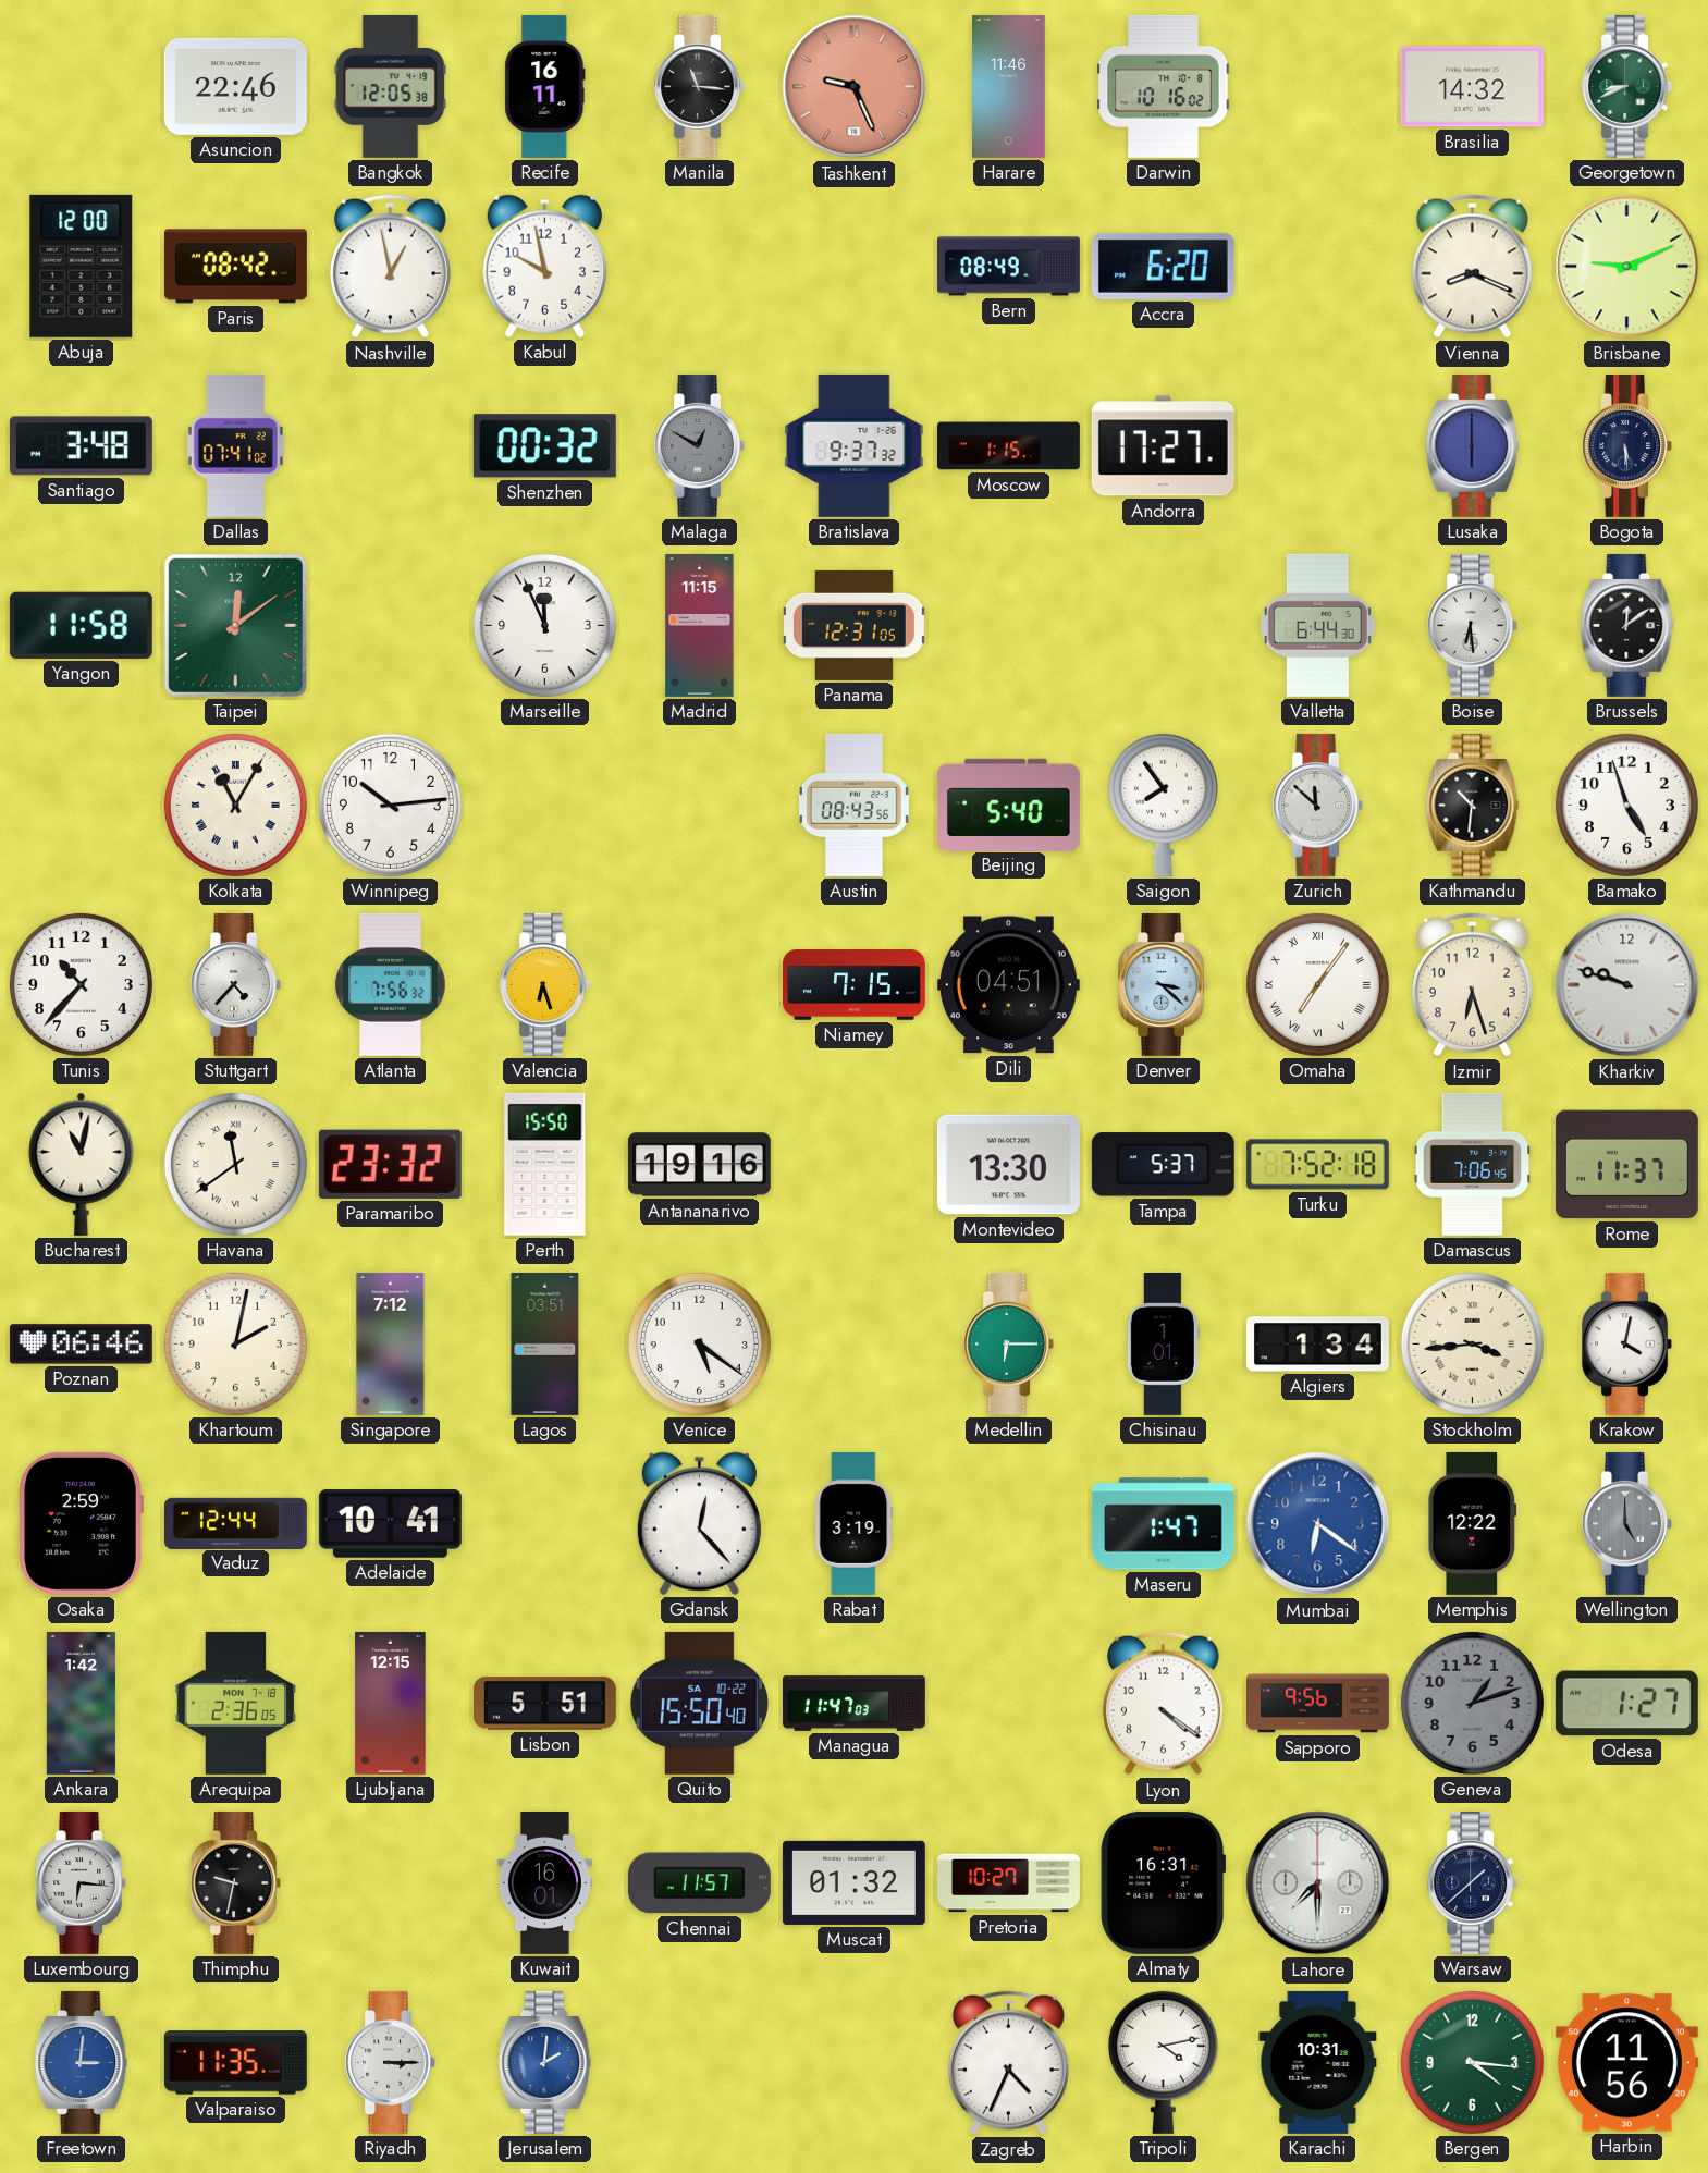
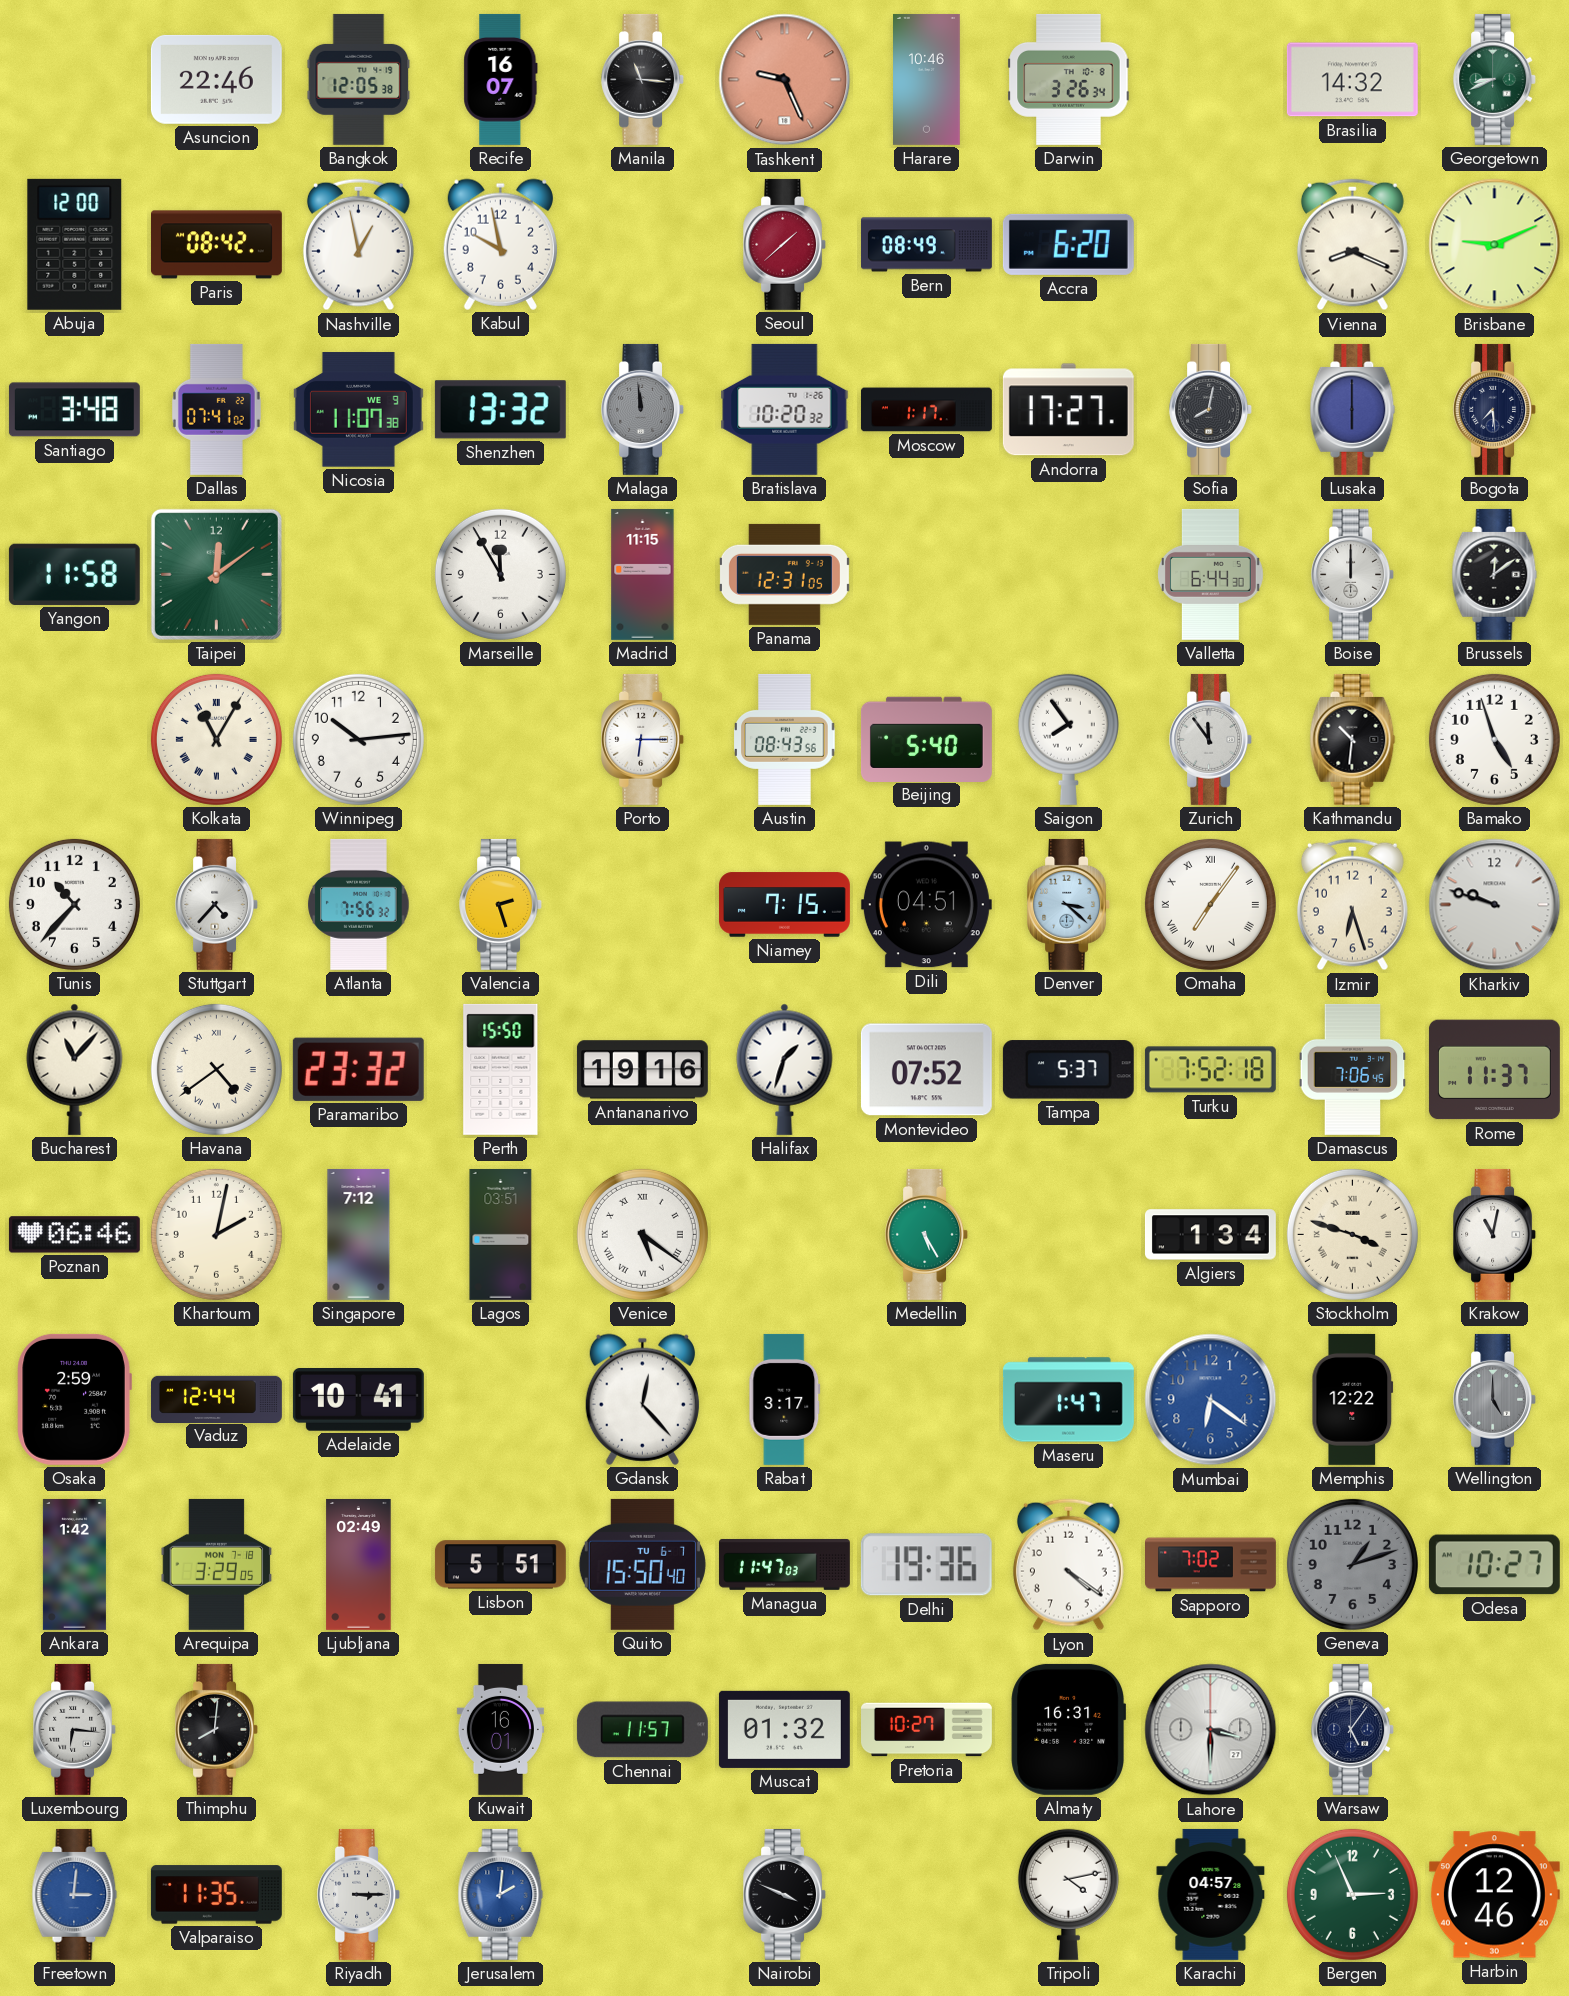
Recife: 16:11 -> 16:07
Harare: 11:46 -> 10:46
Darwin: 10:16 -> 3:26
Seoul: none -> 1:38
Nicosia: none -> 11:07
Shenzhen: 00:32 -> 13:32
Malaga: 12:50 -> 11:59
Bratislava: 9:37 -> 10:20
Moscow: 1:15 -> 1:17
Sofia: none -> 8:02
Bogota: 5:29 -> 7:29
Marseille: 11:56 -> 11:55
Boise: 6:29 -> 12:00
Porto: none -> 6:15
Zurich: 11:52 -> 11:54
Valencia: 6:27 -> 2:27
Bucharest: 11:02 -> 11:07
Havana: 11:39 -> 4:39
Halifax: none -> 1:33
Montevideo: 13:30 -> 07:52
Venice numerals: Arabic -> Roman
Medellin: 6:15 -> 5:25
Chisinau: 1:01 -> none
Stockholm: 3:44 -> 3:48
Krakow: 4:02 -> 11:02
Rabat: 3:19 -> 3:17
Arequipa: 2:36 -> 3:29
Ljubljana: 12:15 -> 02:49
Quito date: SA 10-22 -> TU 6-7
Delhi: none -> 19:36
Sapporo: 9:56 -> 7:02
Odesa: 1:27 -> 10:27
Thimphu: 9:32 -> 8:01
Lahore: 7:30 -> 3:30
Warsaw: 1:38 -> 5:06
Nairobi: none -> 3:49
Zagreb: 4:34 -> none
Karachi: 10:31 -> 04:57
Bergen: 4:16 -> 2:56
Harbin: 11:56 -> 12:46
